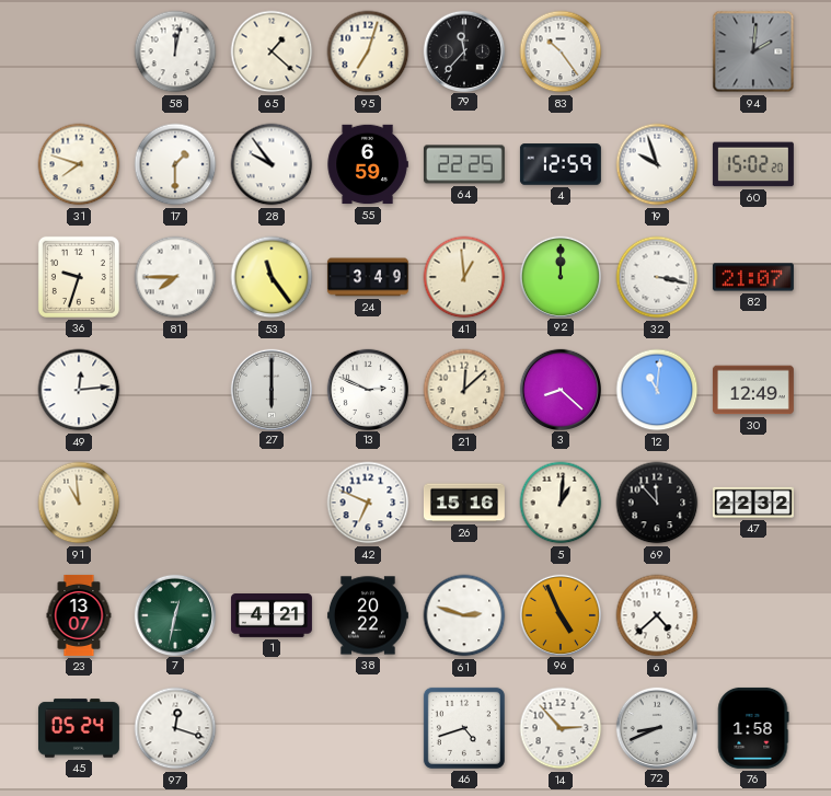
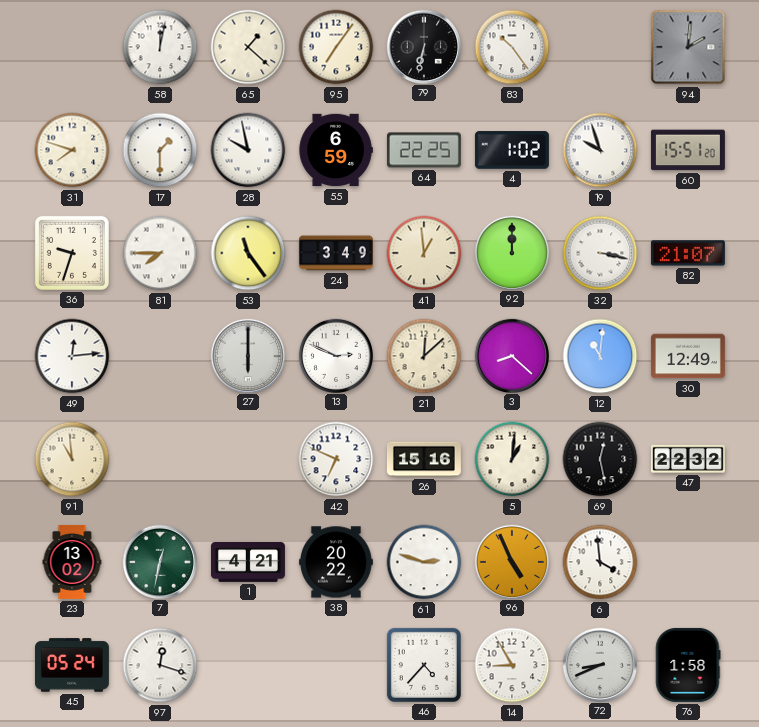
95: 7:03 -> 7:06
79: 11:37 -> 6:32
28: 9:54 -> 9:58
4: 12:59 -> 1:02
60: 15:02 -> 15:51
69: 11:53 -> 12:28
23: 13:07 -> 13:02
6: 4:38 -> 3:59
46: 4:42 -> 4:37
14: 2:53 -> 8:55
